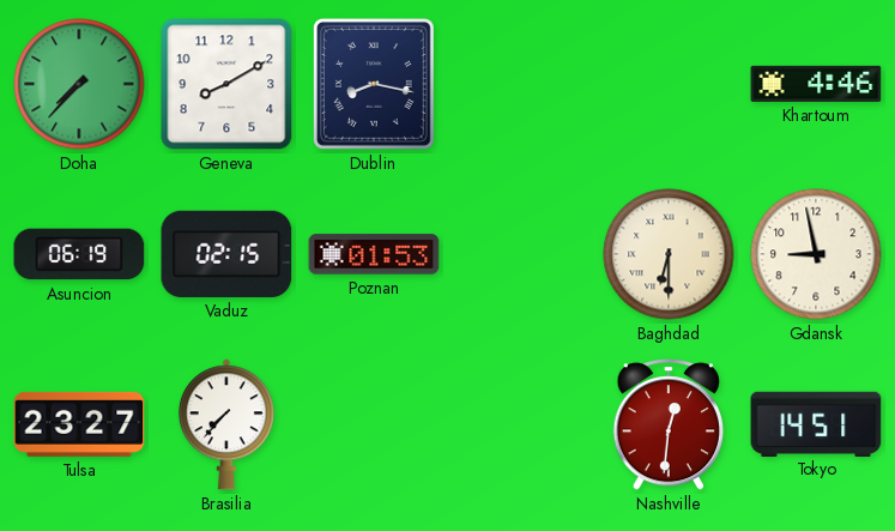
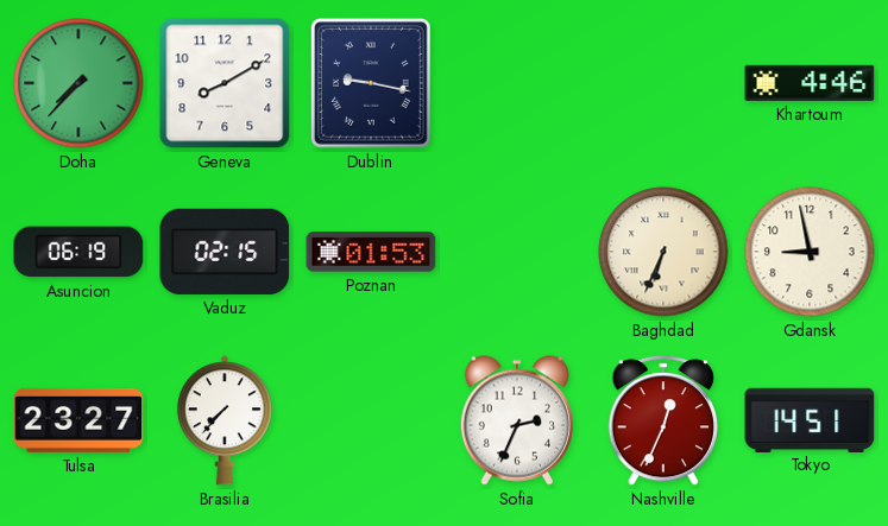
Dublin: 8:17 -> 9:17
Baghdad: 6:30 -> 6:34
Sofia: none -> 2:34
Nashville: 12:31 -> 12:34
